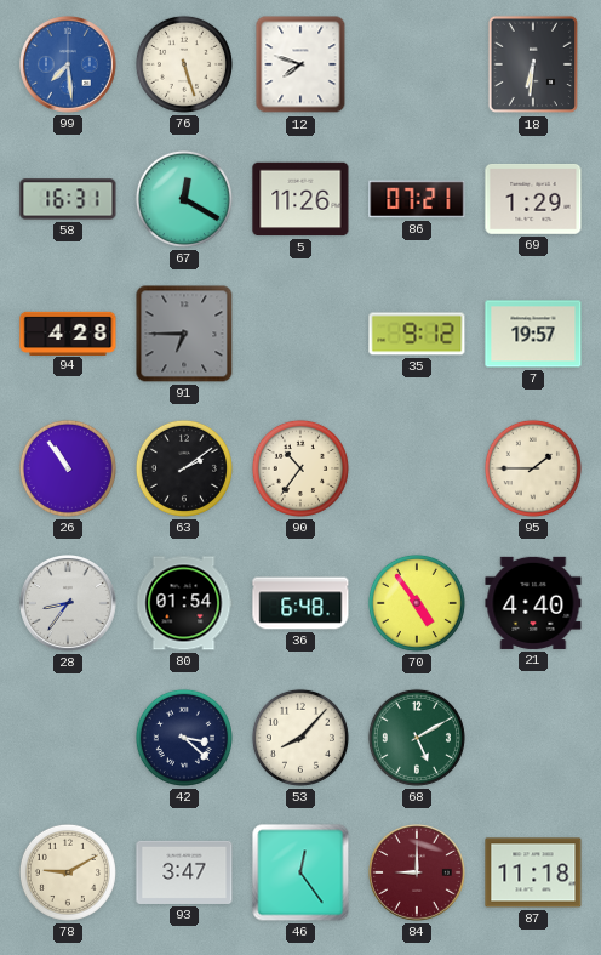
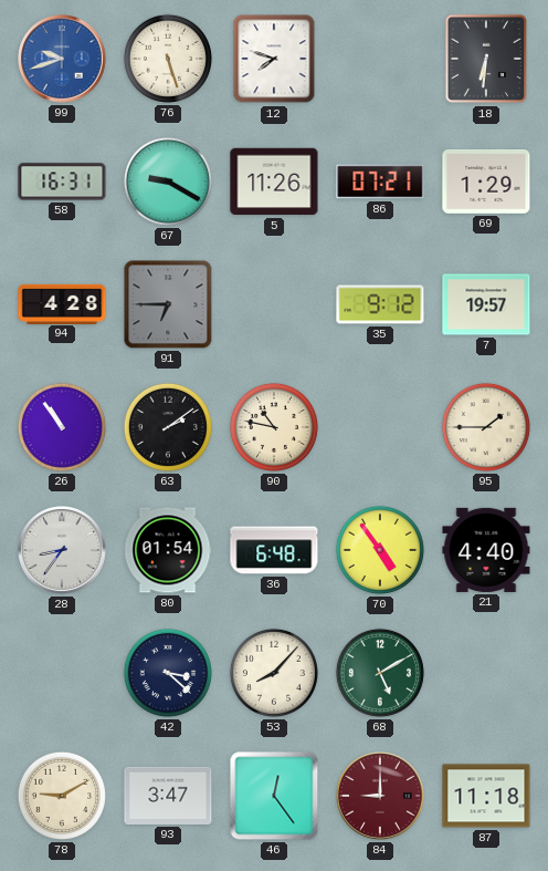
99: 7:29 -> 9:42
67: 12:20 -> 9:20
90: 10:36 -> 10:47
